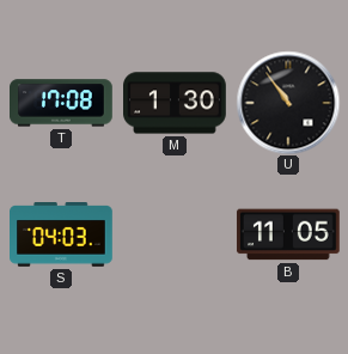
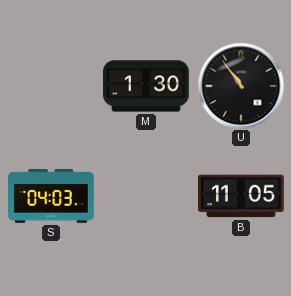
T: 17:08 -> none
